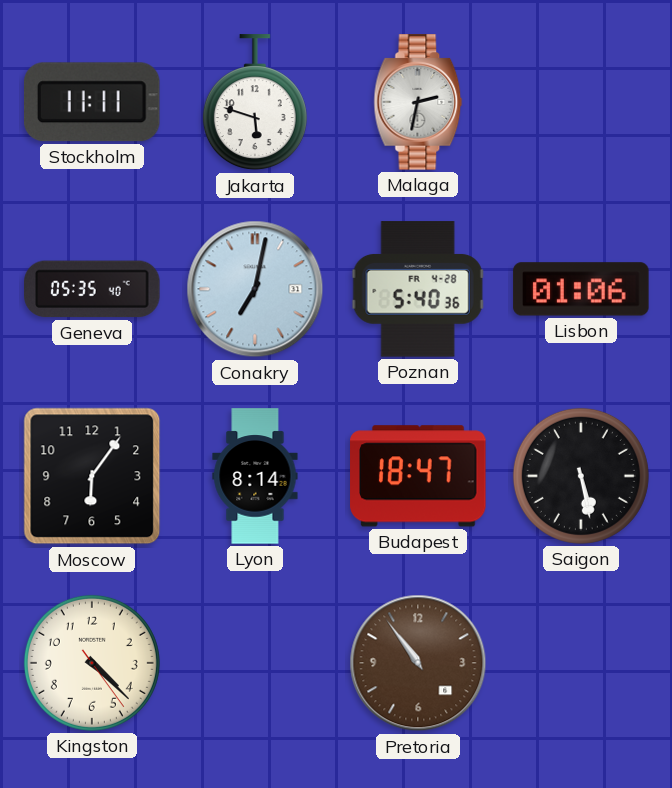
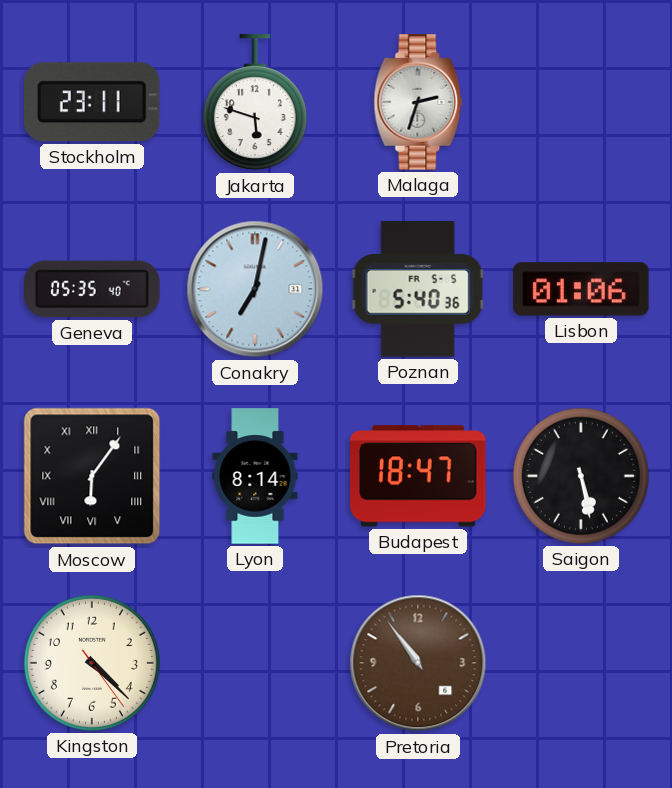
Stockholm: 11:11 -> 23:11
Malaga: 2:32 -> 2:33
Poznan date: FR 4-28 -> FR 5-5
Moscow numerals: Arabic -> Roman
